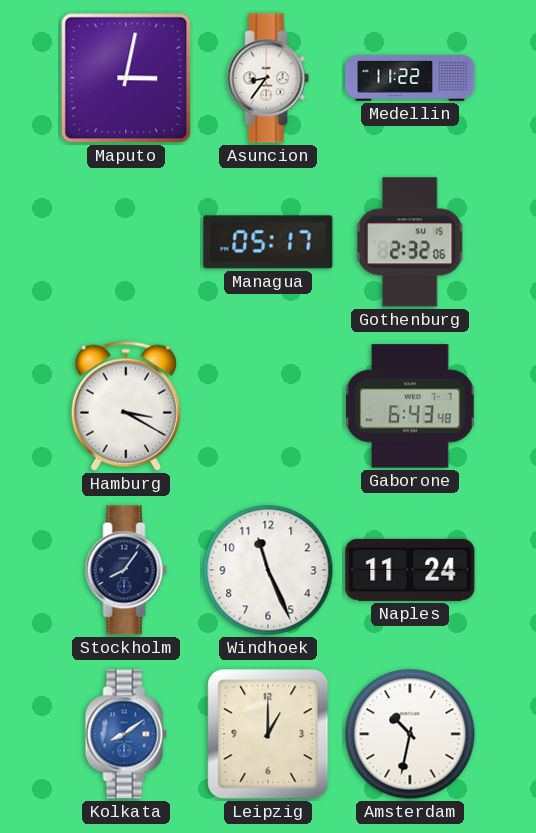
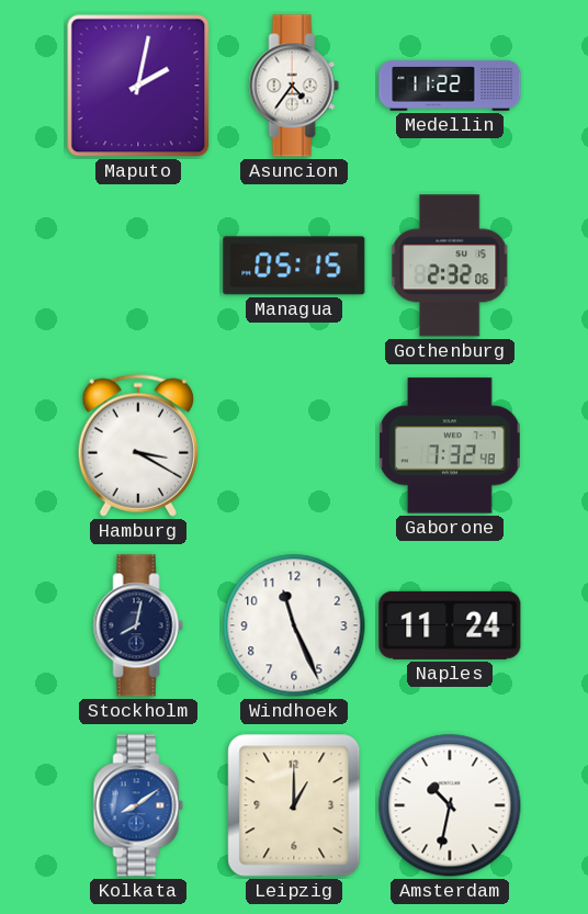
Maputo: 3:02 -> 2:02
Asuncion: 8:36 -> 4:36
Managua: 05:17 -> 05:15
Gaborone: 6:43 -> 7:32
Stockholm: 8:06 -> 8:02
